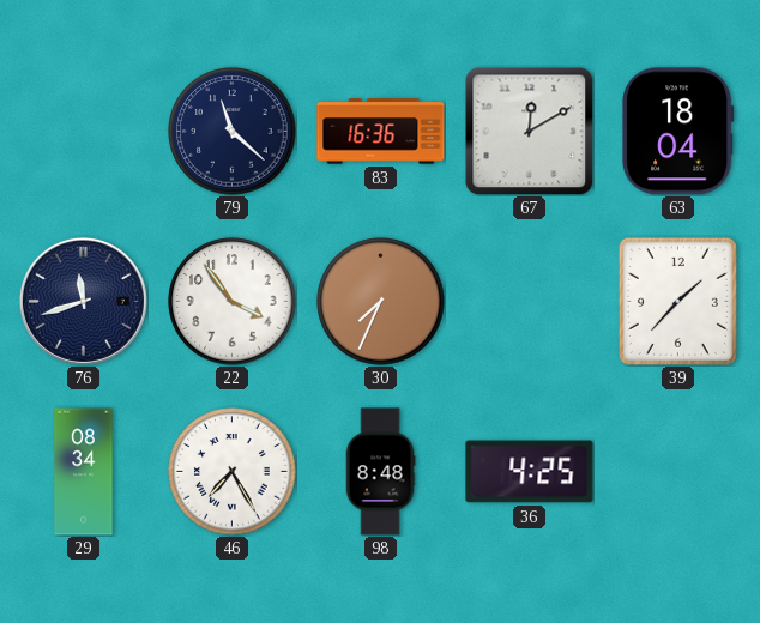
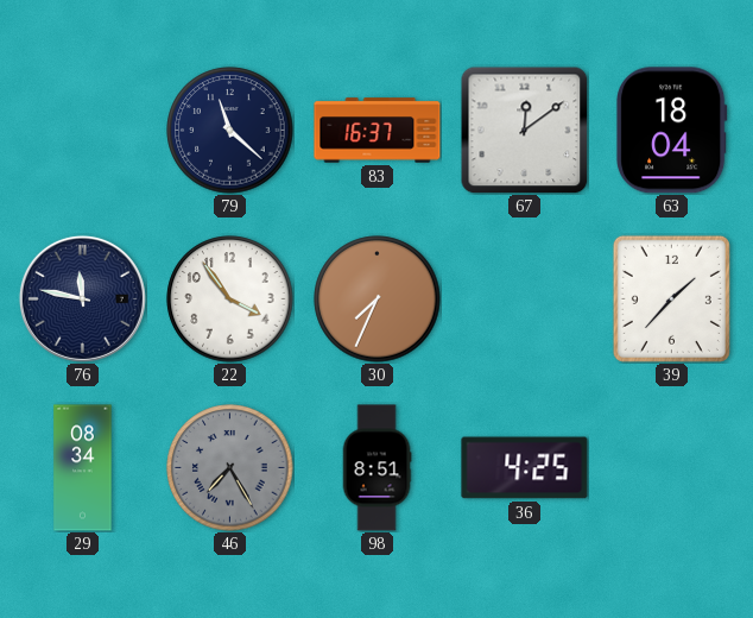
83: 16:36 -> 16:37
67: 12:10 -> 12:09
76: 11:42 -> 11:47
46 dial: white -> grey
98: 8:48 -> 8:51
